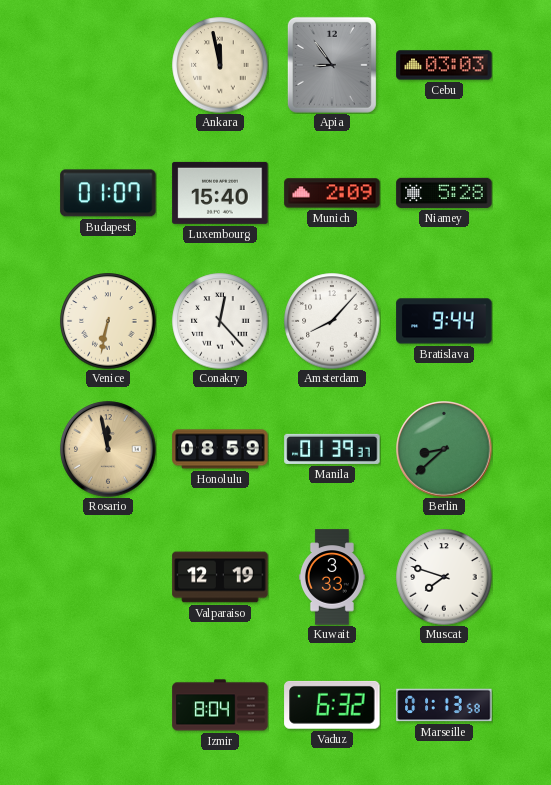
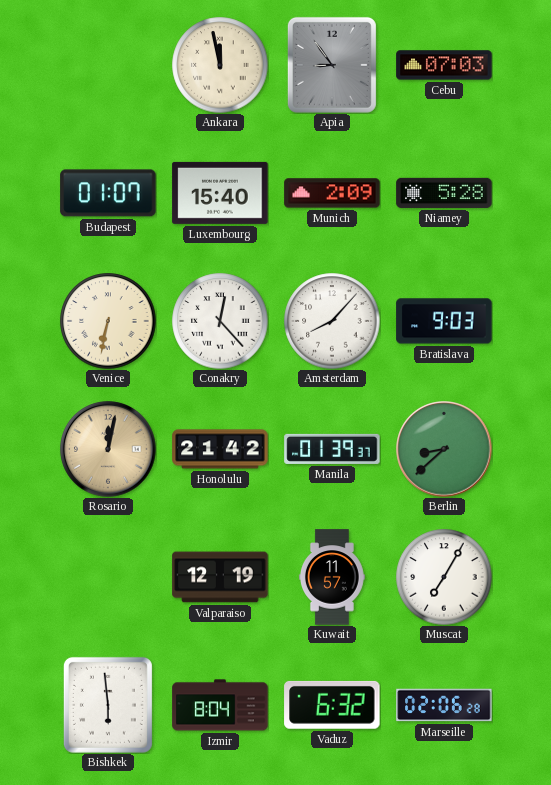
Cebu: 03:03 -> 07:03
Bratislava: 9:44 -> 9:03
Rosario: 11:58 -> 12:02
Honolulu: 08:59 -> 21:42
Kuwait: 3:33 -> 11:57
Muscat: 7:48 -> 7:05
Bishkek: none -> 5:59
Marseille: 01:13 -> 02:06
